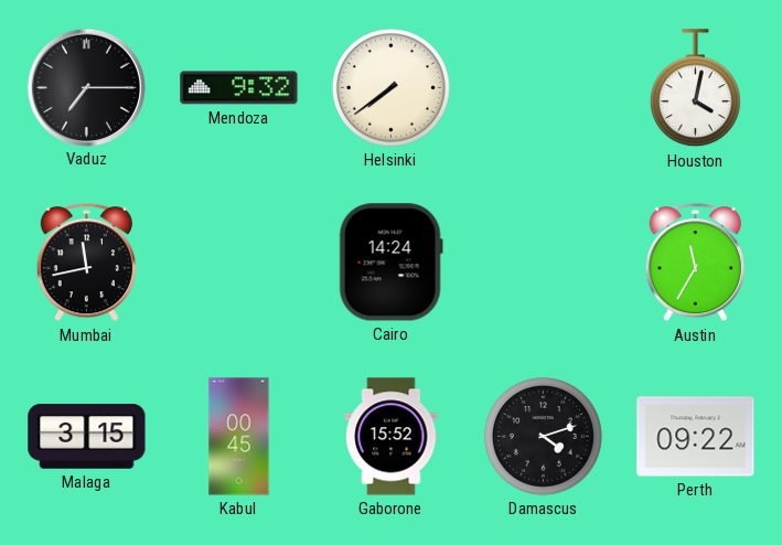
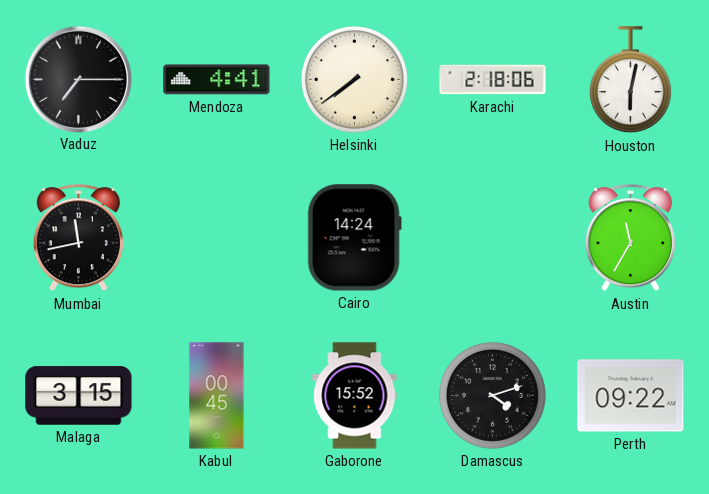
Mendoza: 9:32 -> 4:41
Karachi: none -> 2:18
Houston: 4:02 -> 6:02
